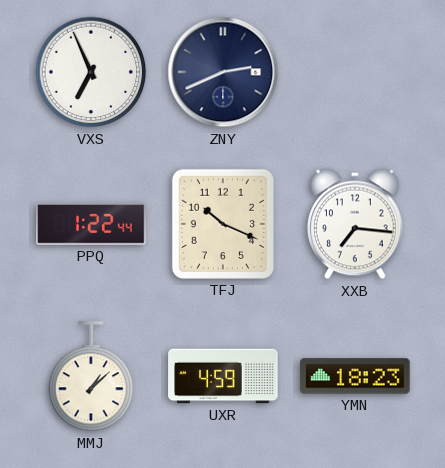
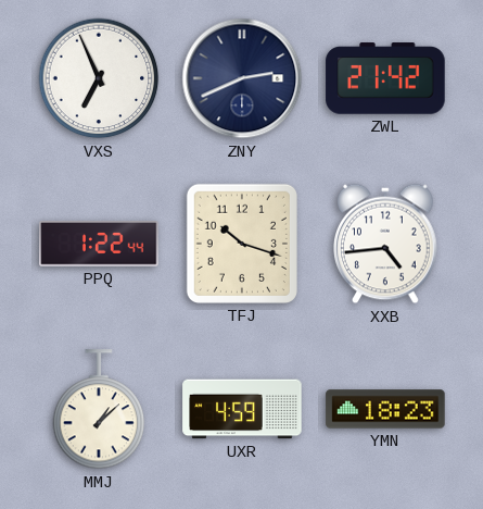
ZWL: none -> 21:42
TFJ: 10:19 -> 10:18
XXB: 7:16 -> 4:44
